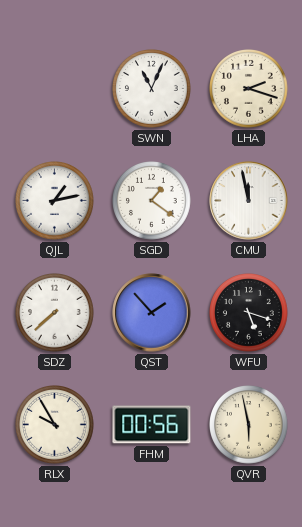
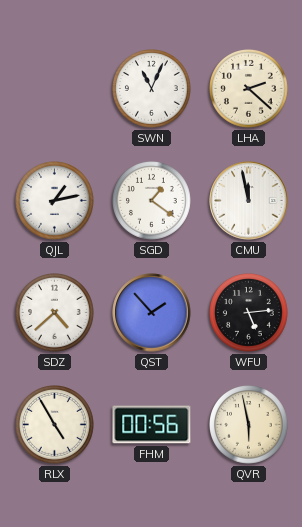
LHA: 2:18 -> 2:22
SDZ: 7:38 -> 4:38
WFU: 5:18 -> 5:14
RLX: 9:55 -> 4:55
